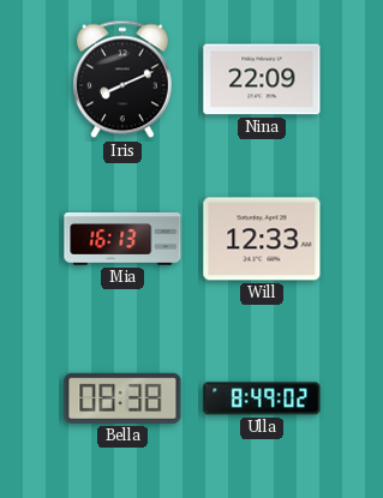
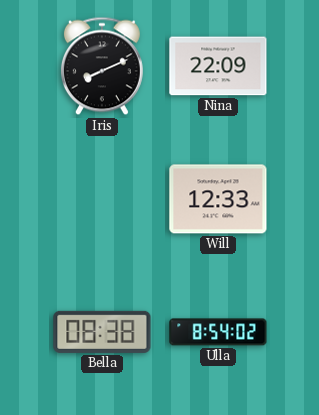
Mia: 16:13 -> none
Ulla: 8:49 -> 8:54
